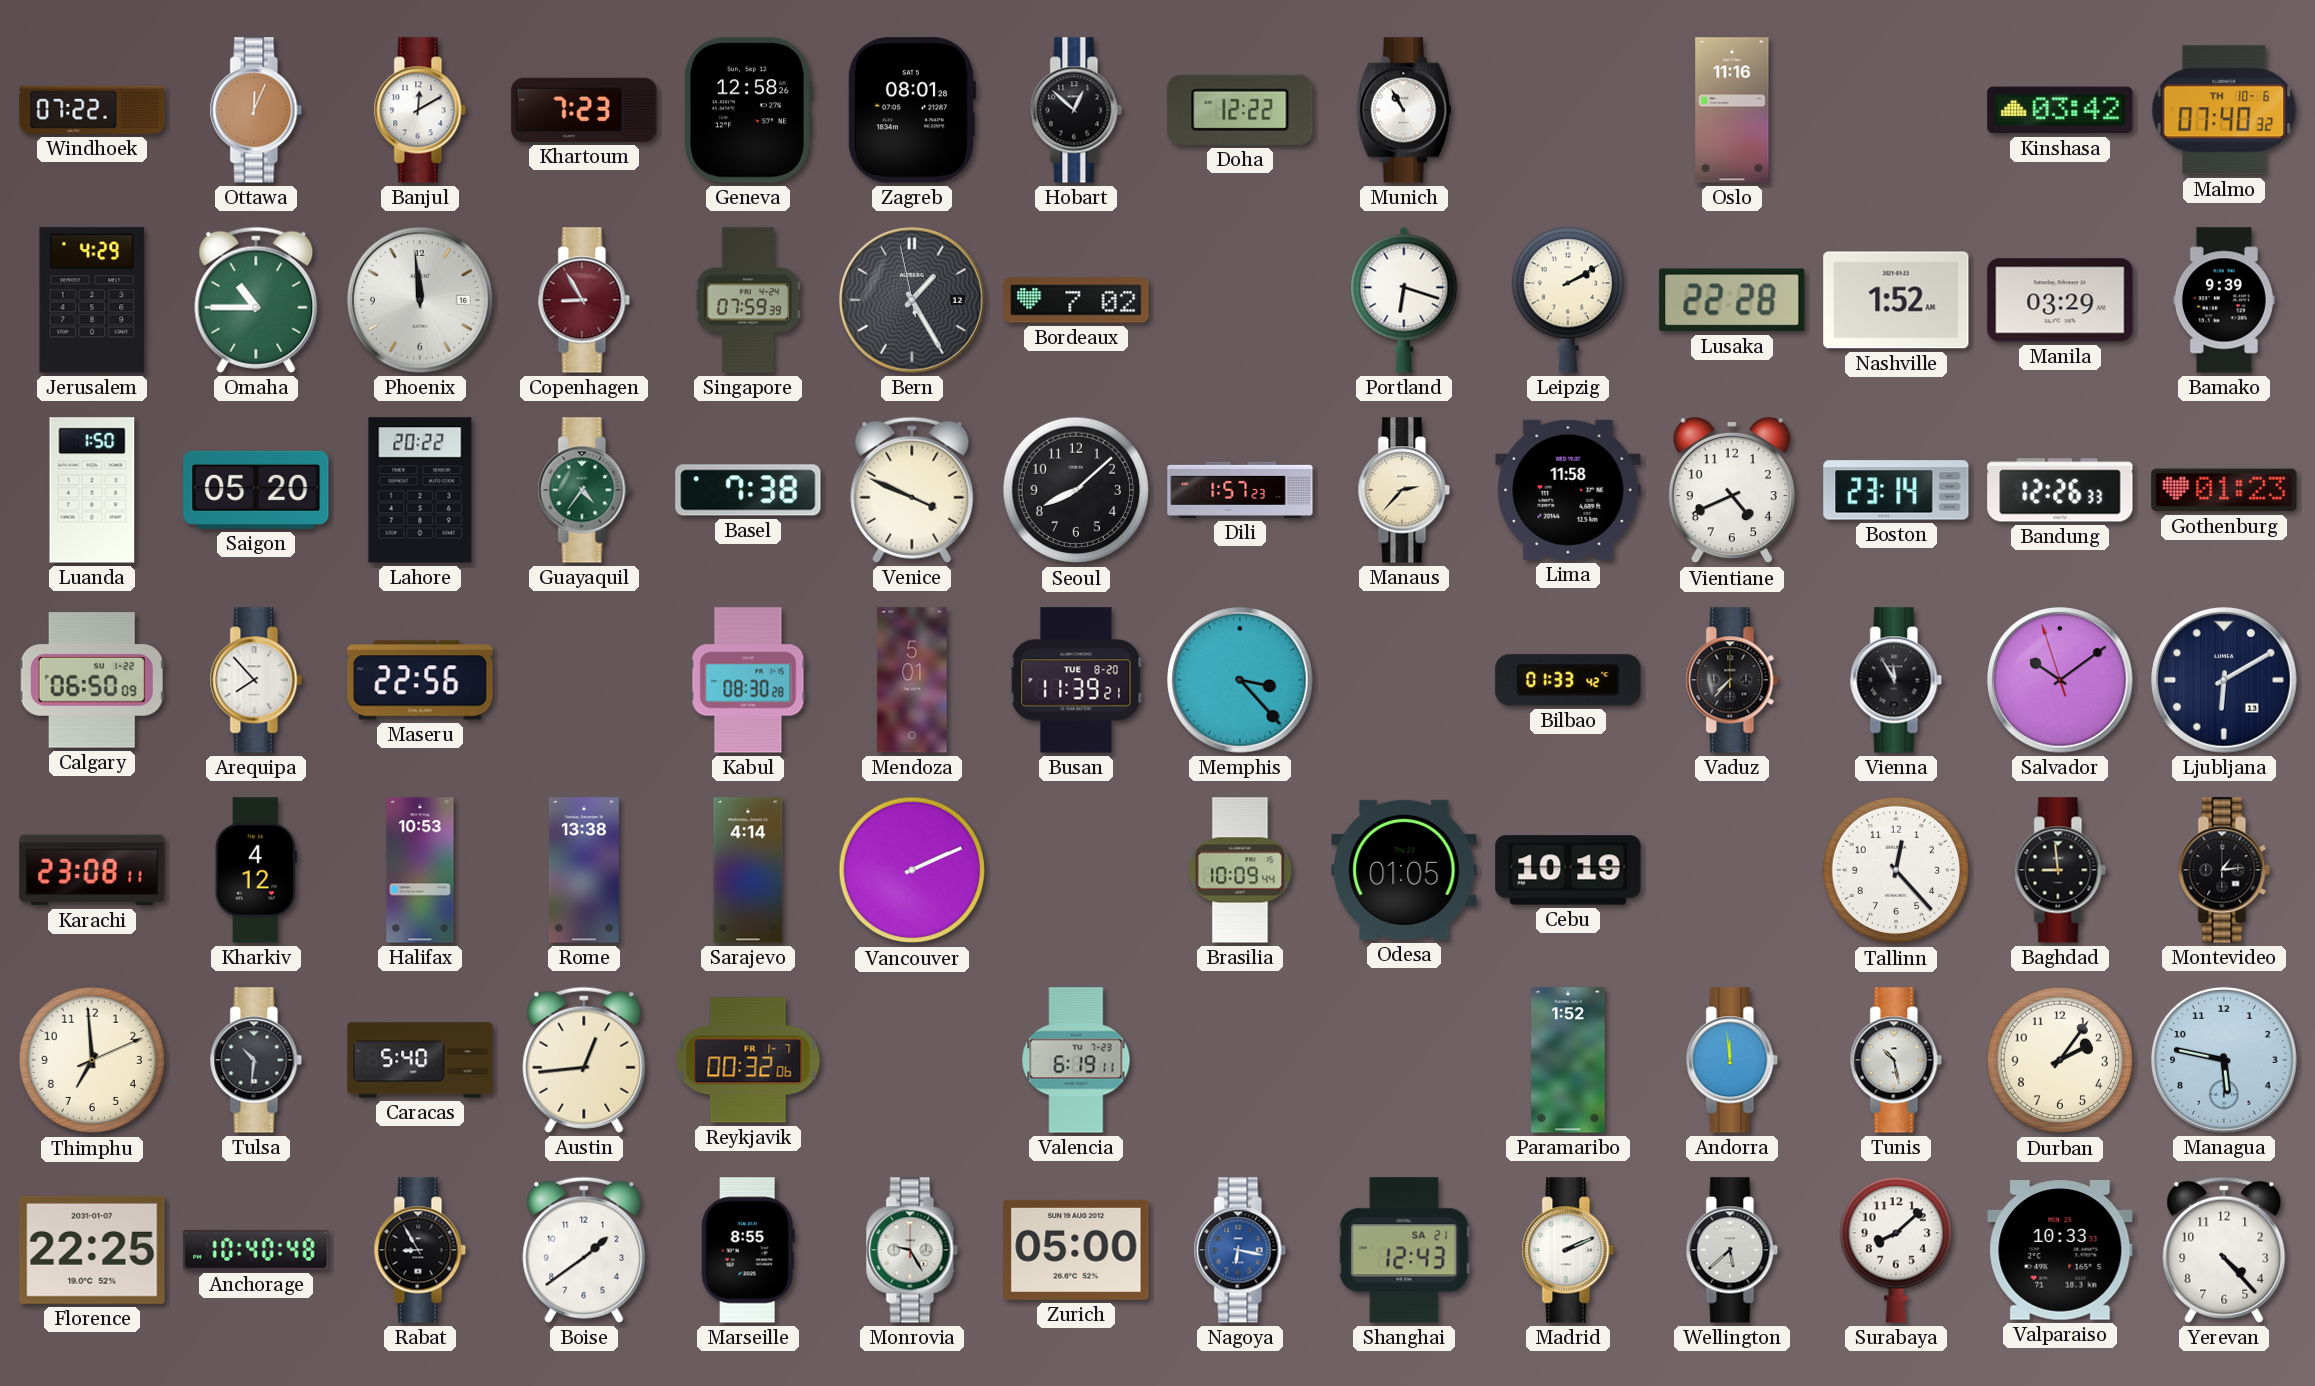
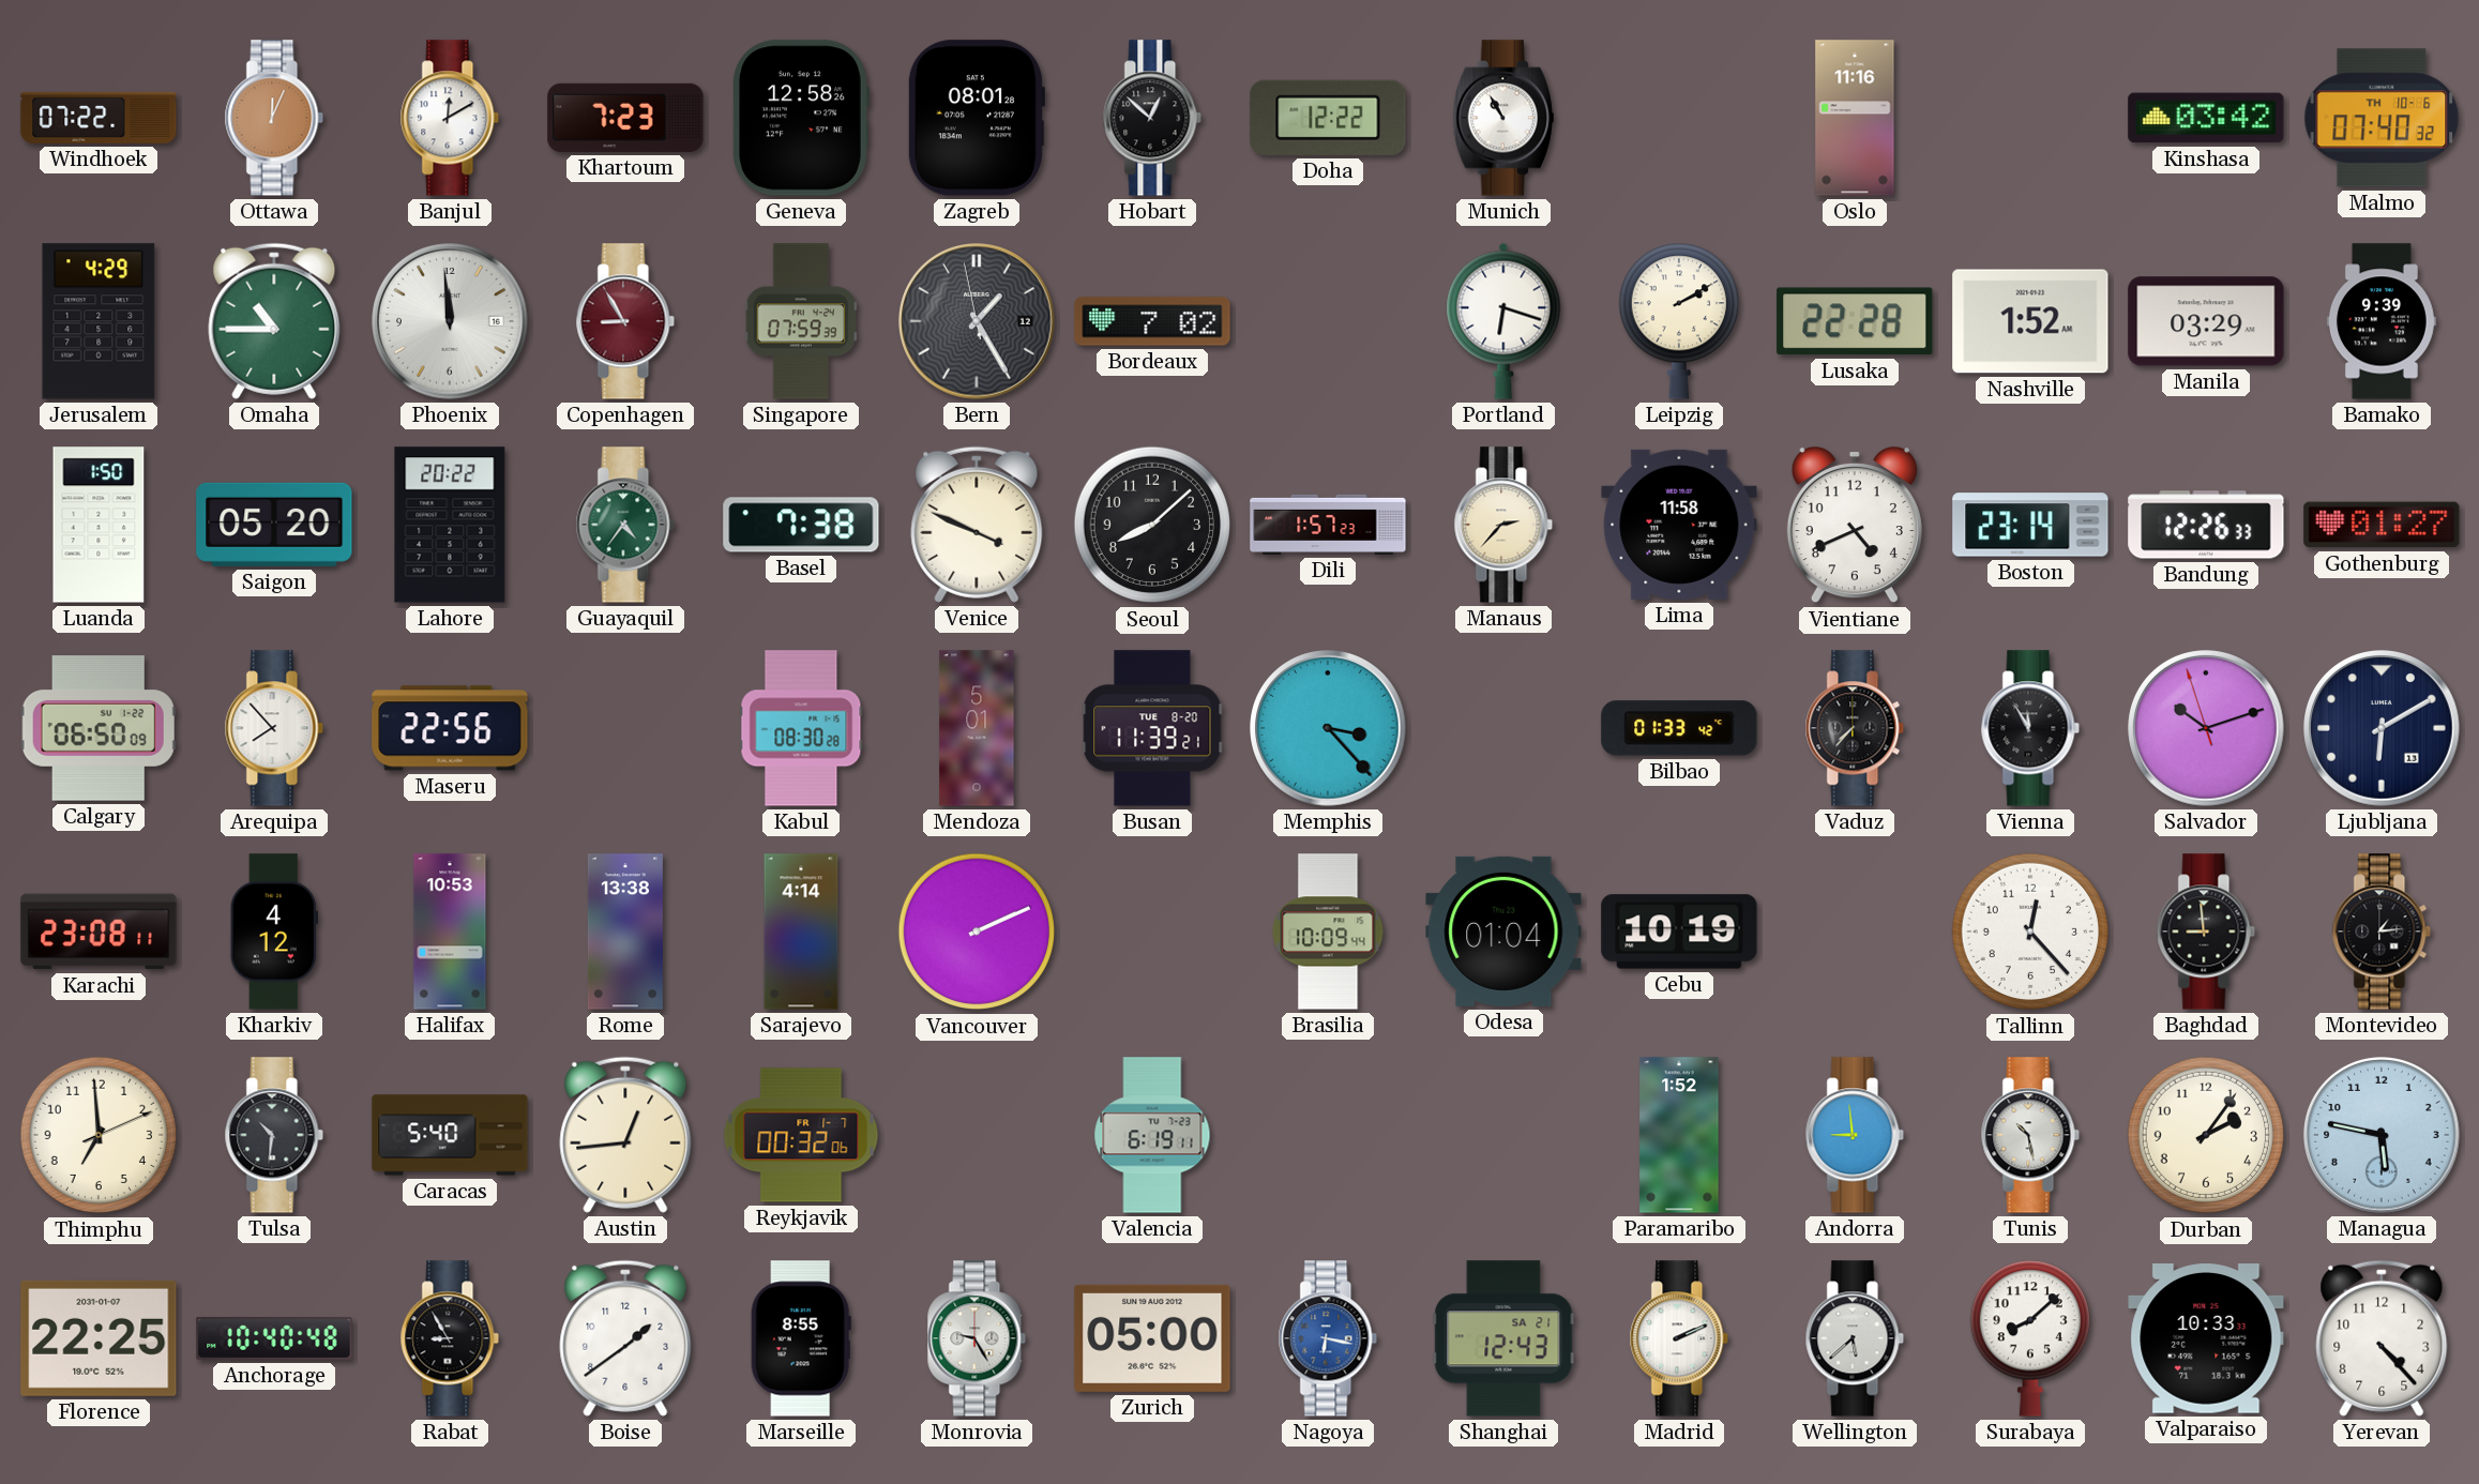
Gothenburg: 01:23 -> 01:27
Salvador: 10:08 -> 10:11
Odesa: 01:05 -> 01:04
Andorra: 11:59 -> 8:59
